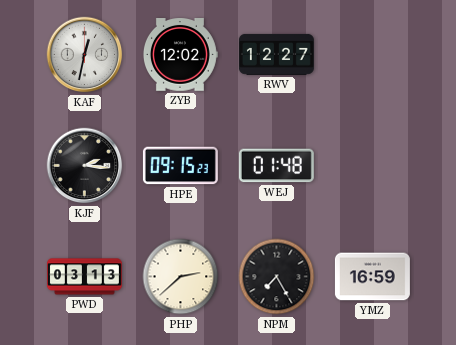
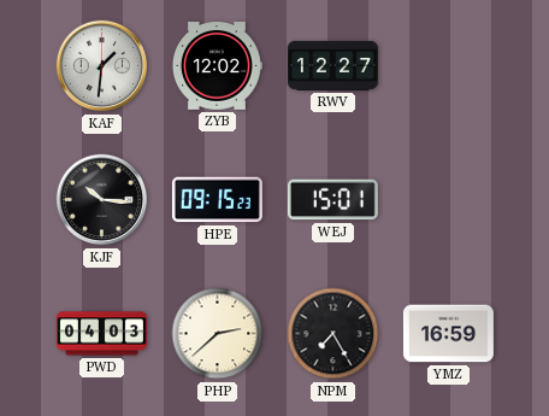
KAF: 12:32 -> 1:31
KJF: 2:16 -> 10:16
WEJ: 01:48 -> 15:01
PWD: 03:13 -> 04:03
